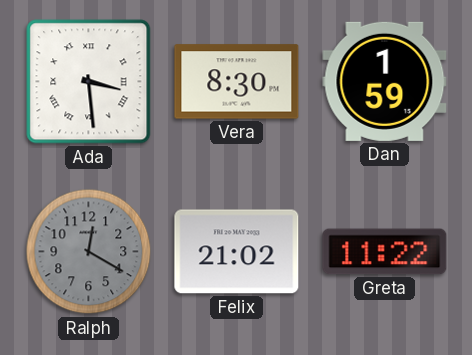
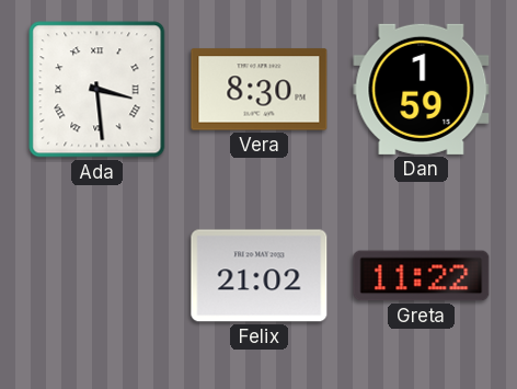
Ralph: 12:20 -> none
